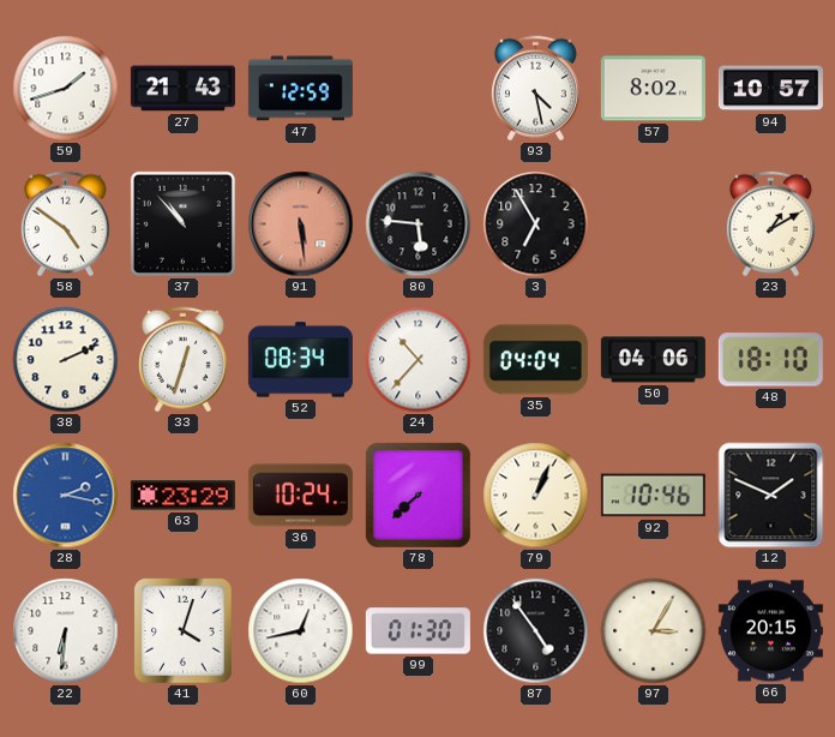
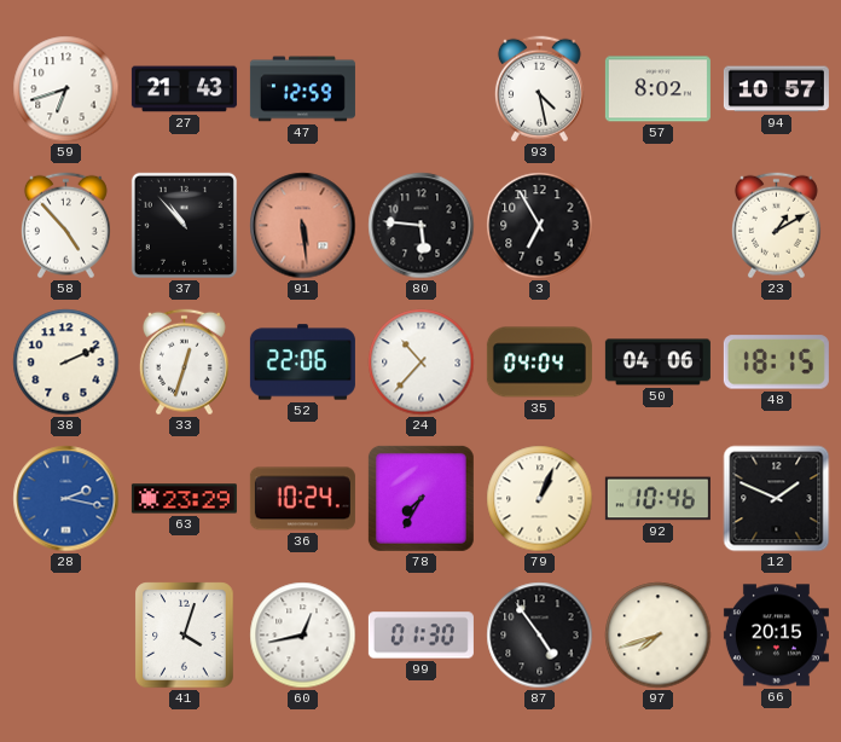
59: 1:42 -> 6:42
58: 4:51 -> 4:53
52: 08:34 -> 22:06
48: 18:10 -> 18:15
78: 7:38 -> 7:35
22: 6:31 -> none
97: 3:05 -> 7:42
